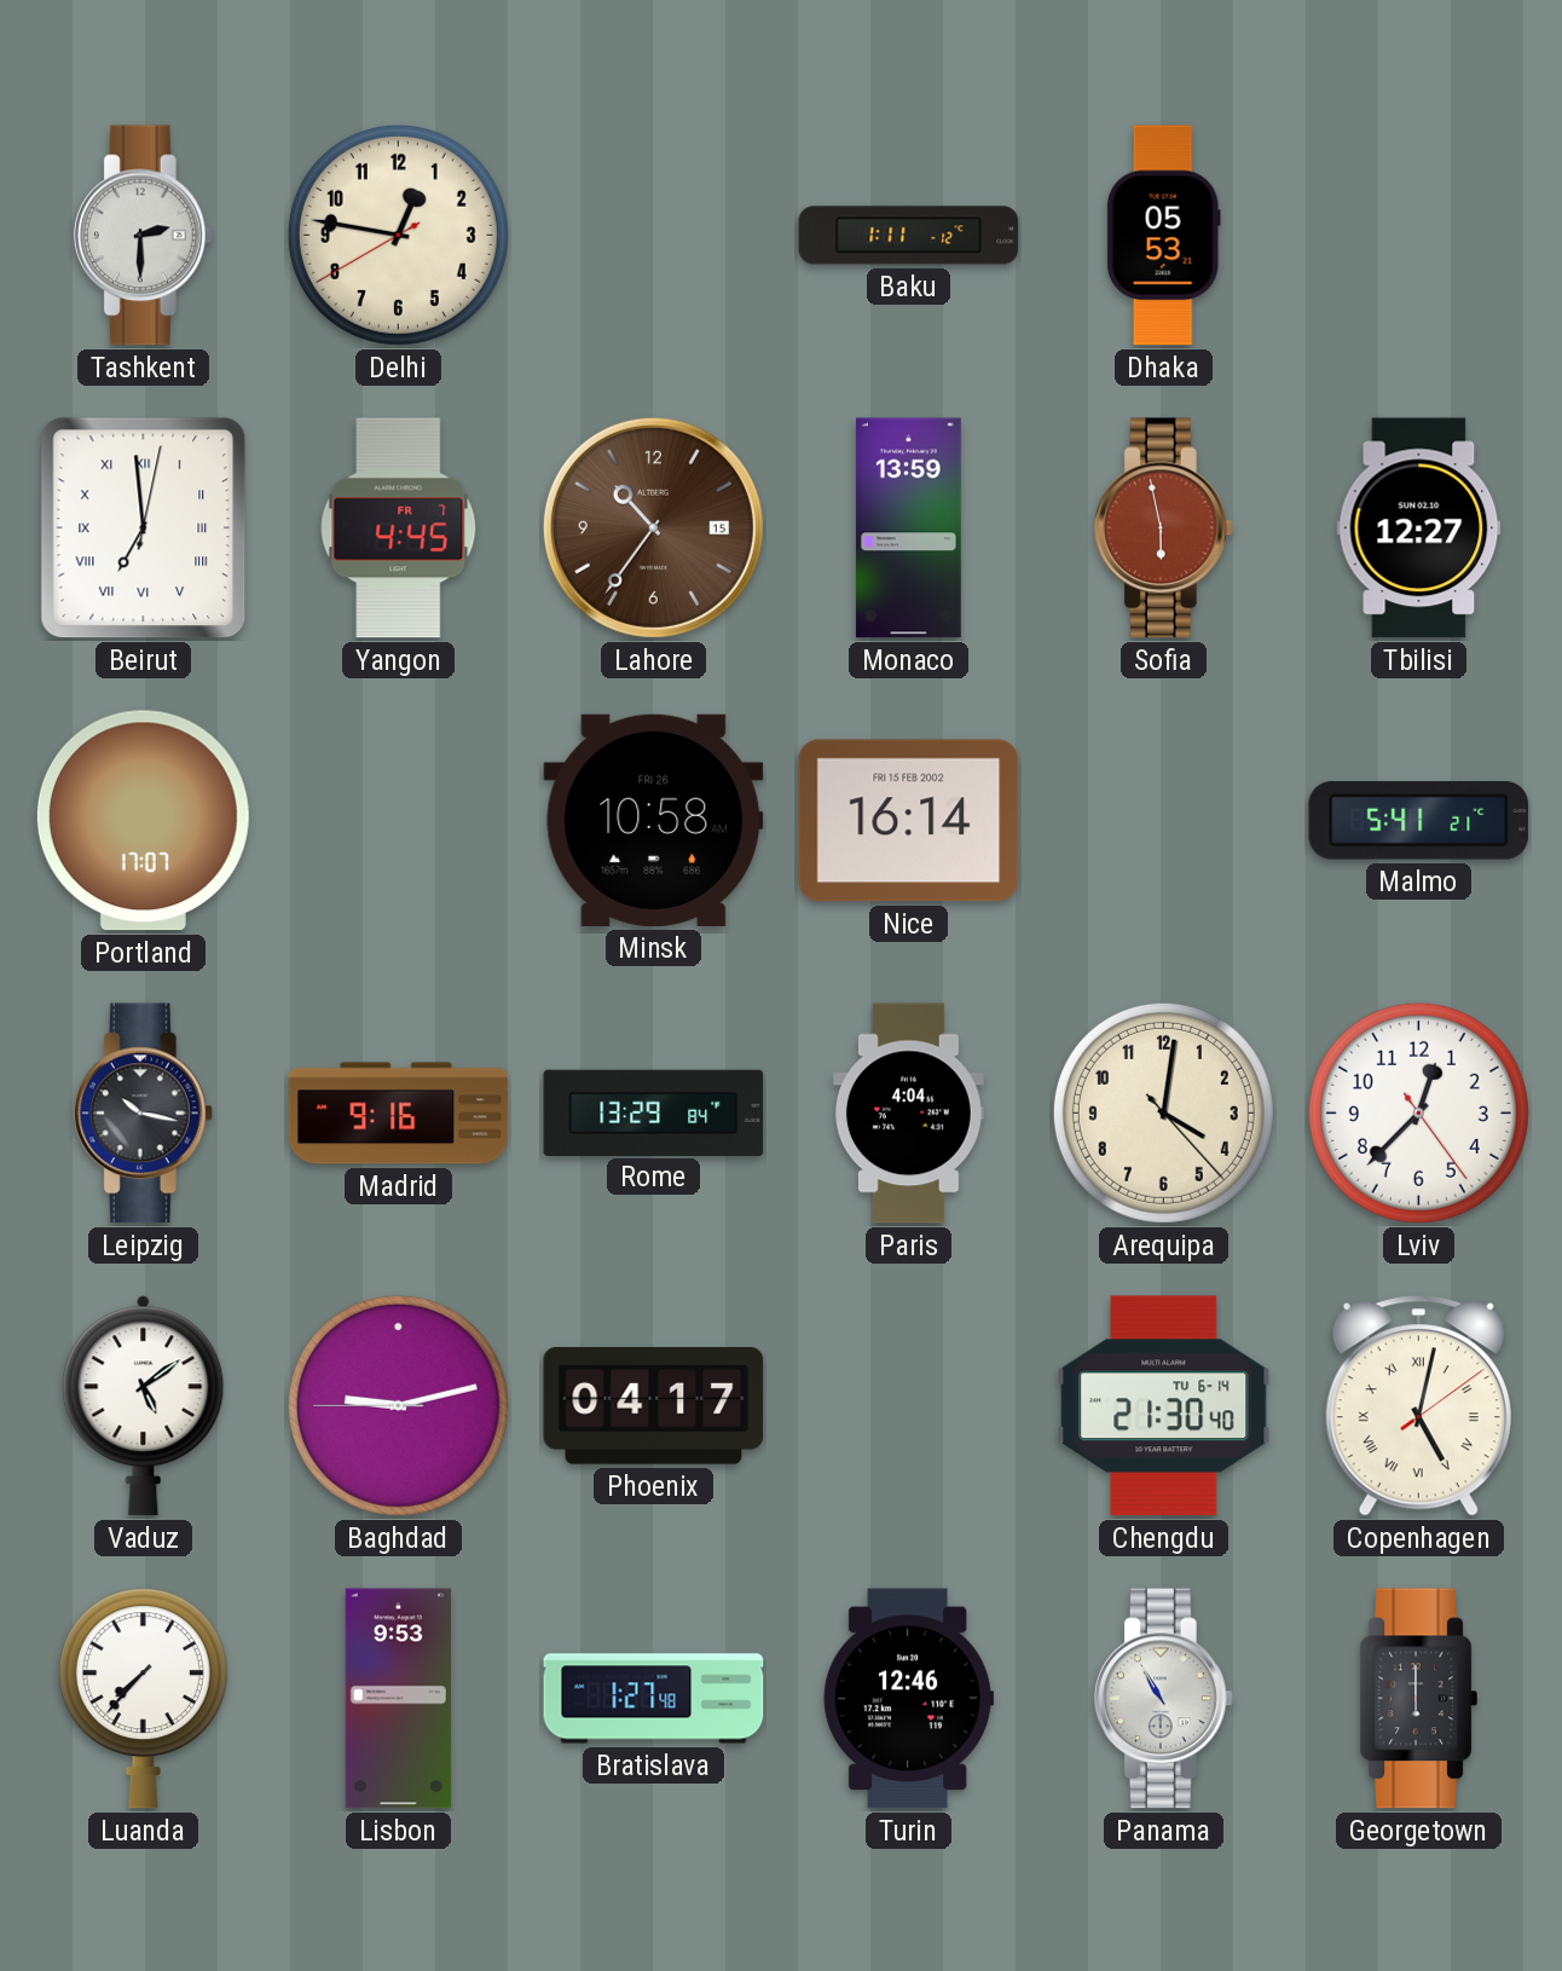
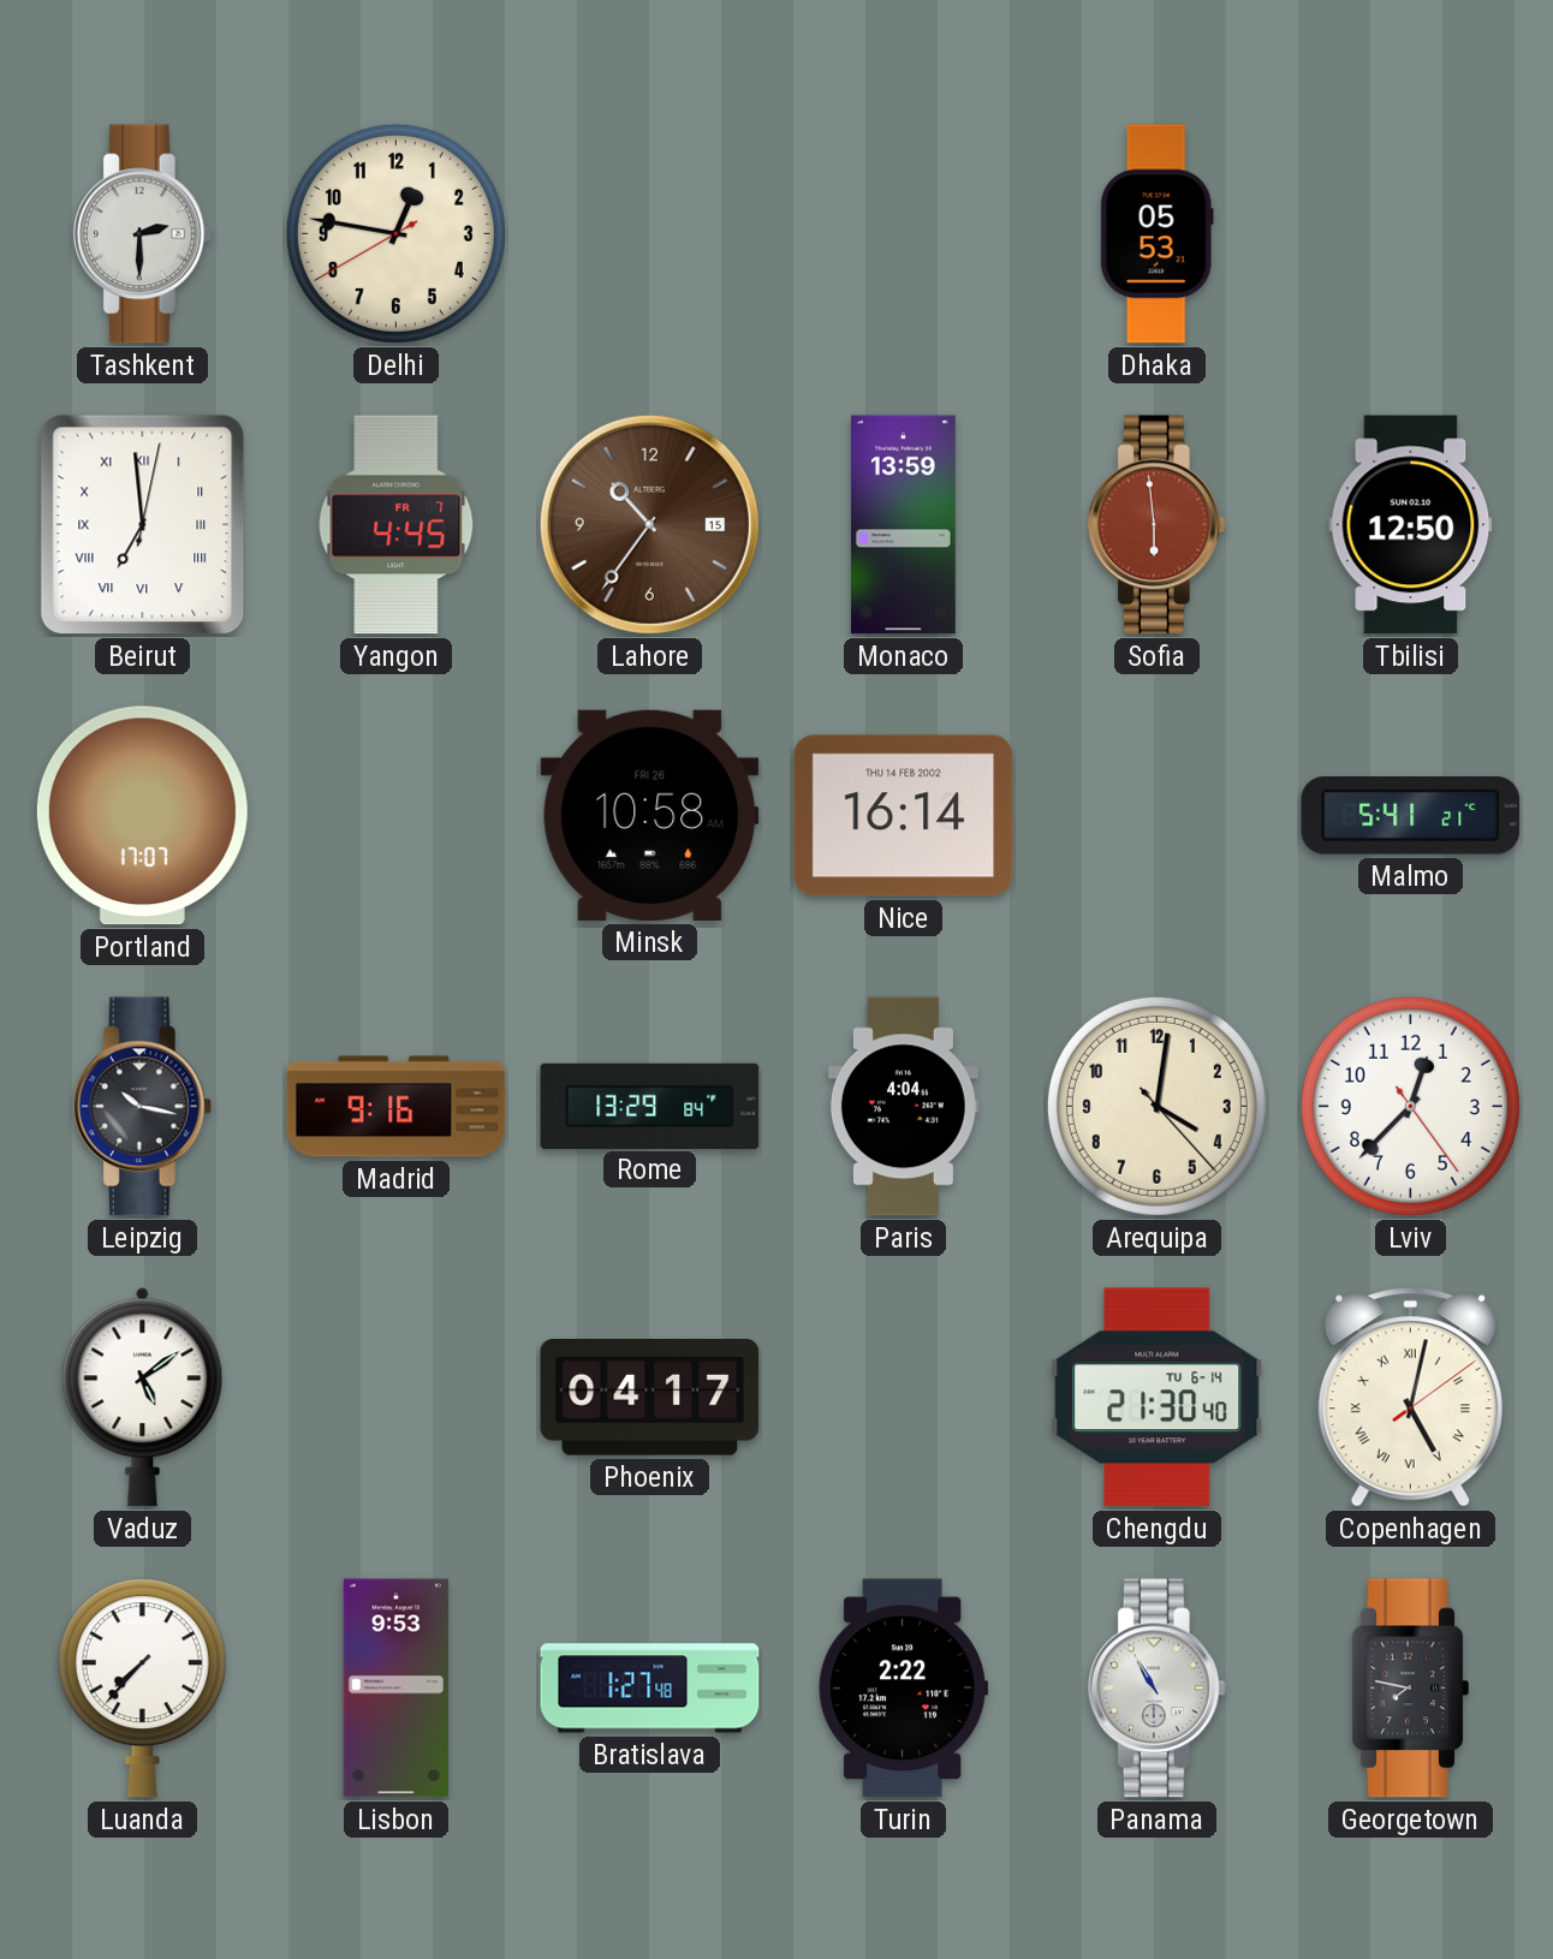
Baku: 1:11 -> none
Sofia: 5:58 -> 5:59
Tbilisi: 12:27 -> 12:50
Nice date: FRI 15 FEB 2002 -> THU 14 FEB 2002
Baghdad: 9:12 -> none
Turin: 12:46 -> 2:22
Georgetown: 6:00 -> 7:47
